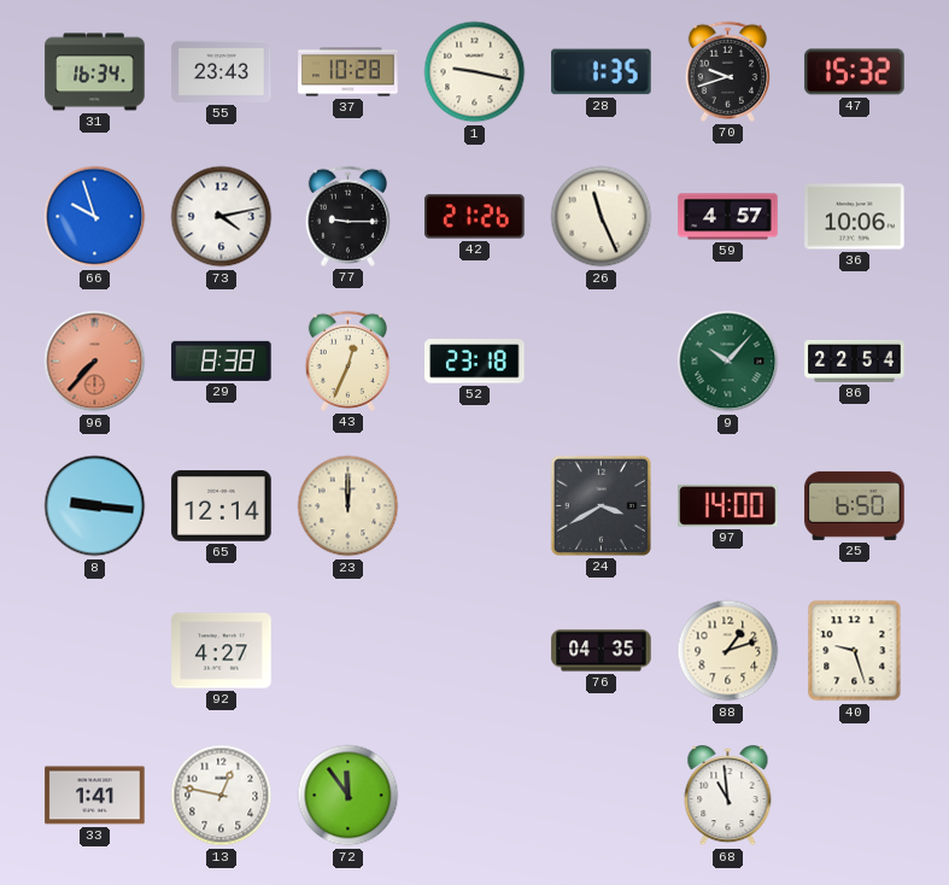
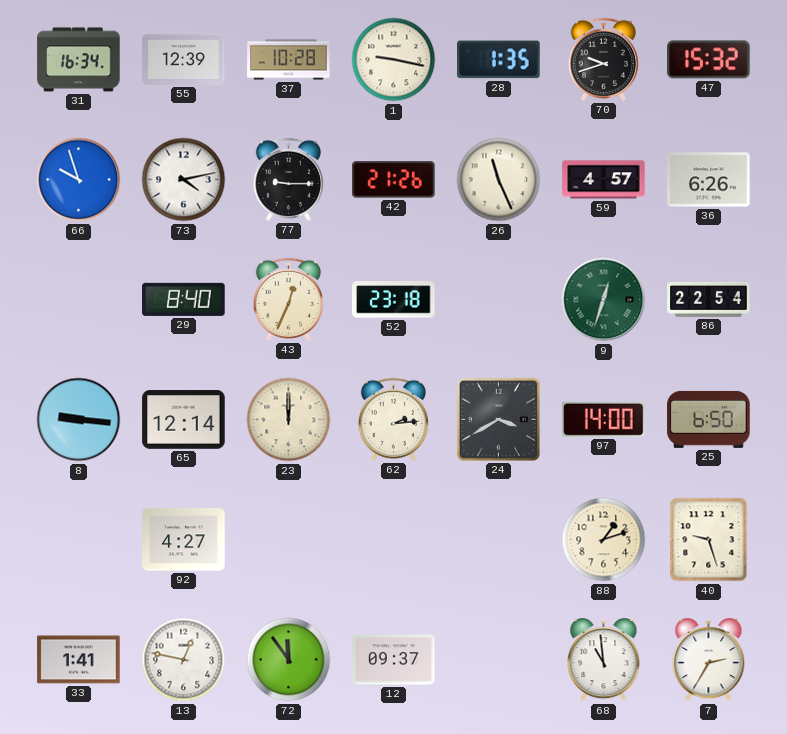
55: 23:43 -> 12:39
36: 10:06 -> 6:26
96: 7:37 -> none
29: 8:38 -> 8:40
9: 10:07 -> 12:33
62: none -> 2:14
76: 04:35 -> none
12: none -> 09:37
7: none -> 2:35
